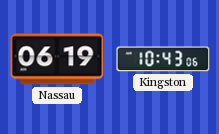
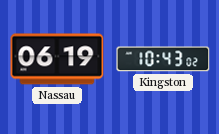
Kingston: 10:43:06 -> 10:43:02
